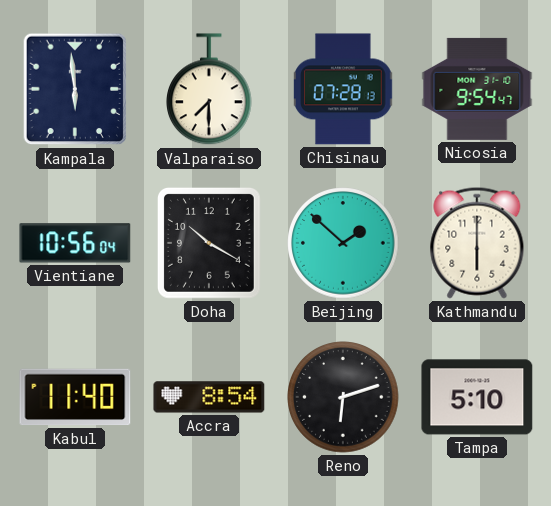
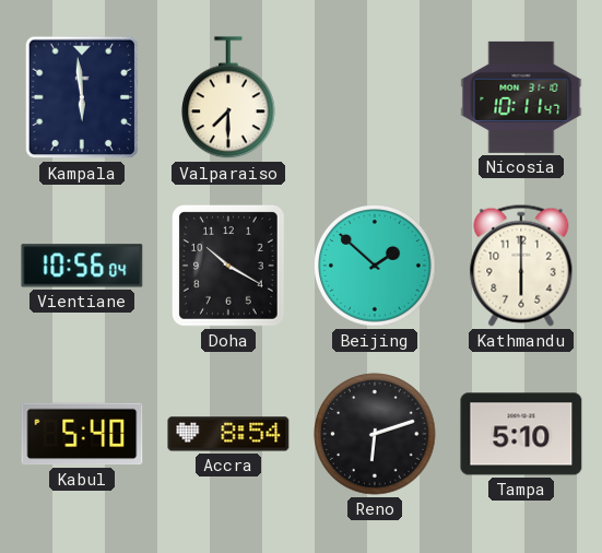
Chisinau: 07:28 -> none
Nicosia: 9:54 -> 10:11
Kabul: 11:40 -> 5:40
